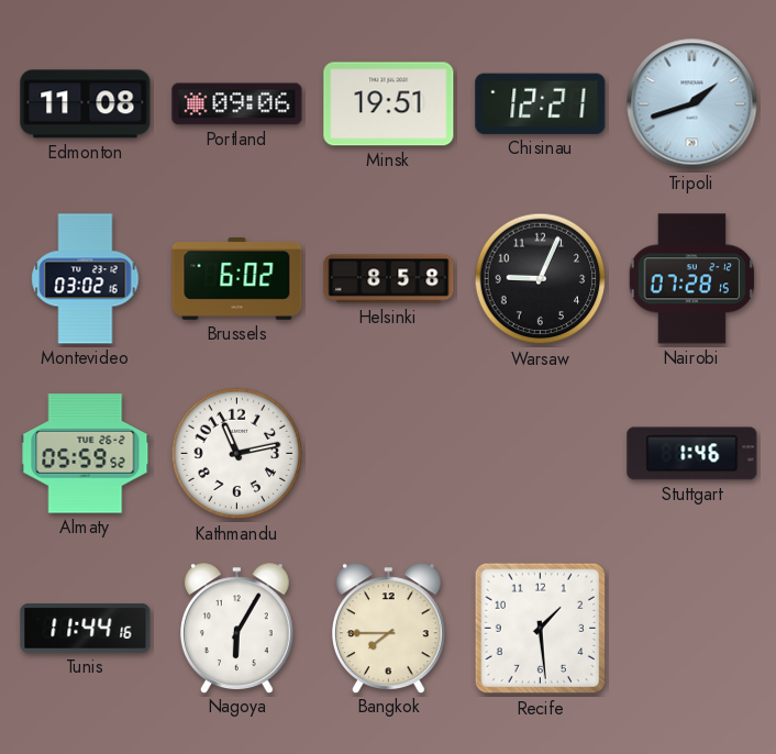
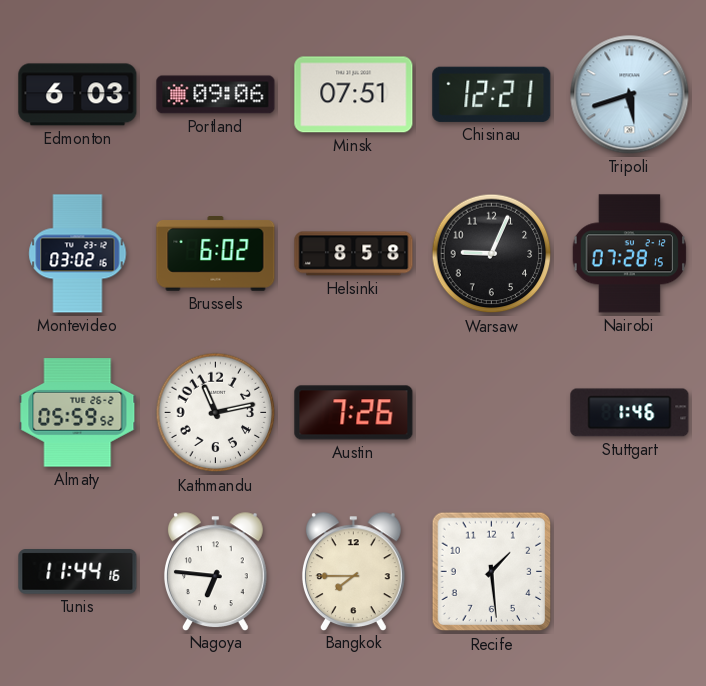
Edmonton: 11:08 -> 6:03
Minsk: 19:51 -> 07:51
Tripoli: 1:42 -> 5:42
Austin: none -> 7:26
Nagoya: 6:05 -> 6:46
